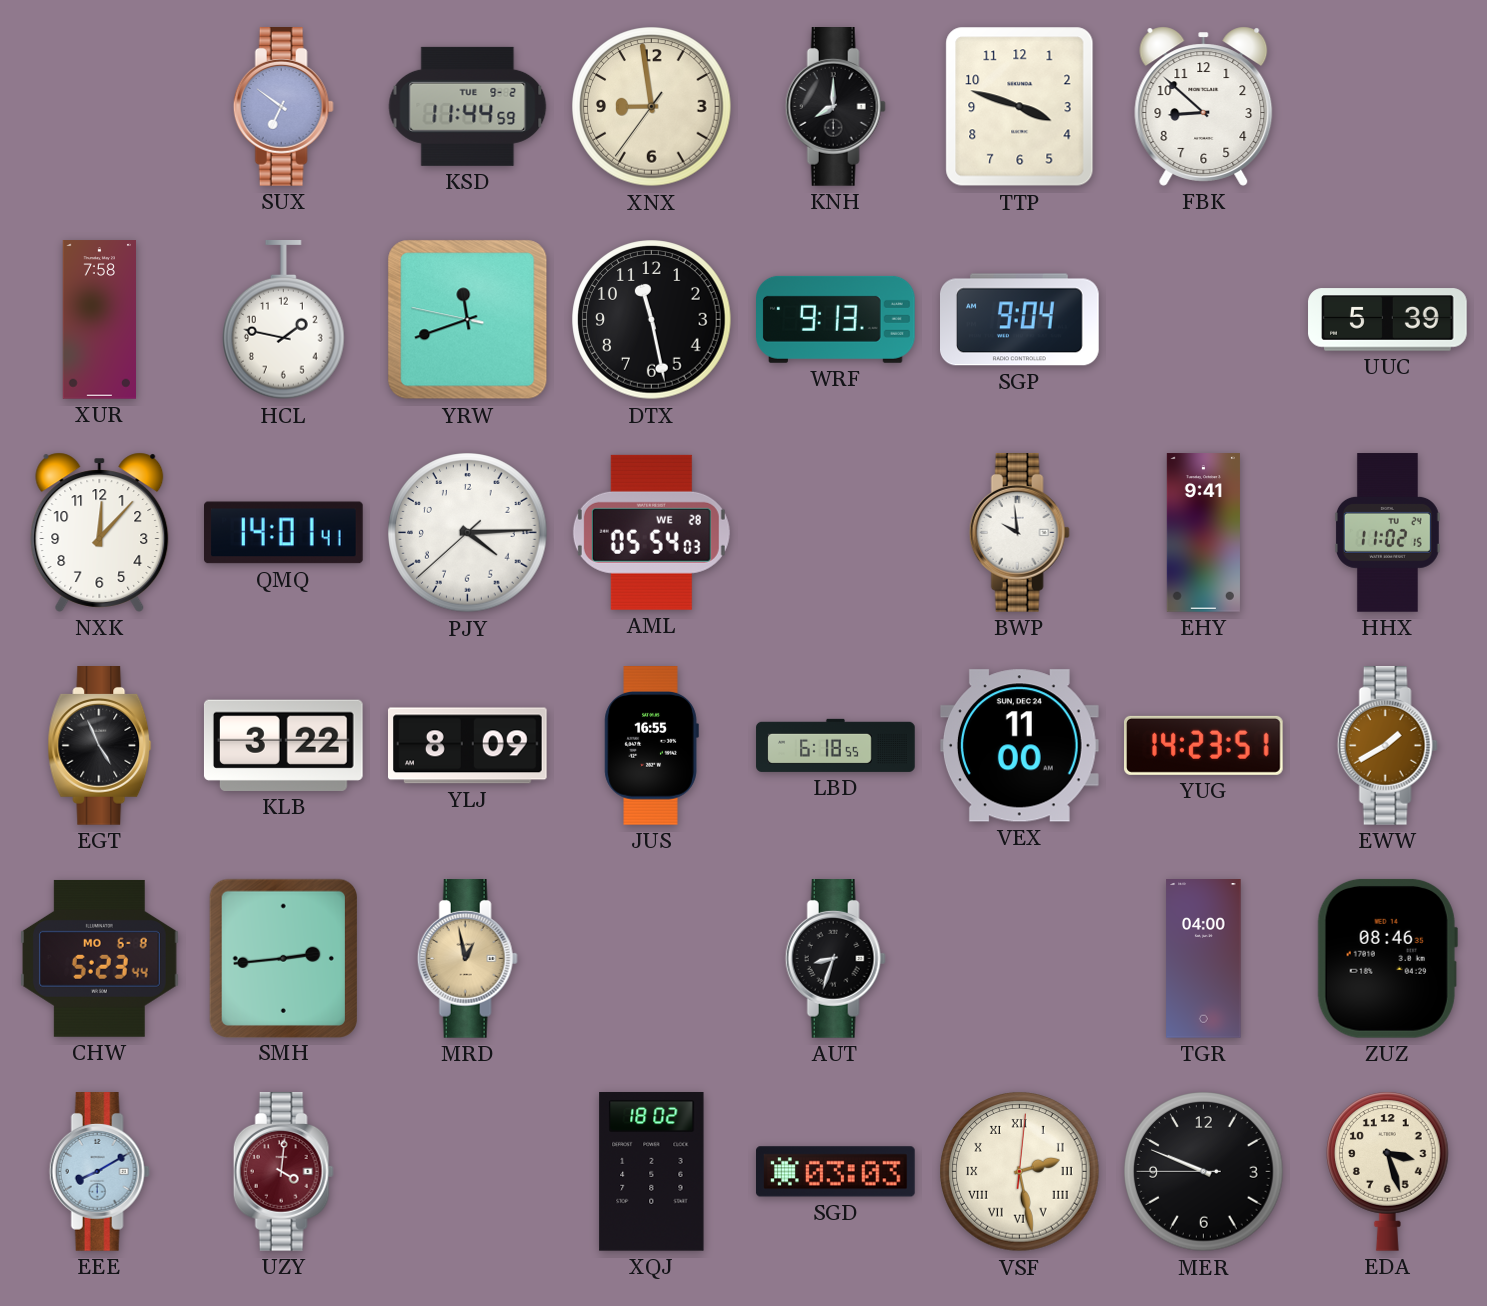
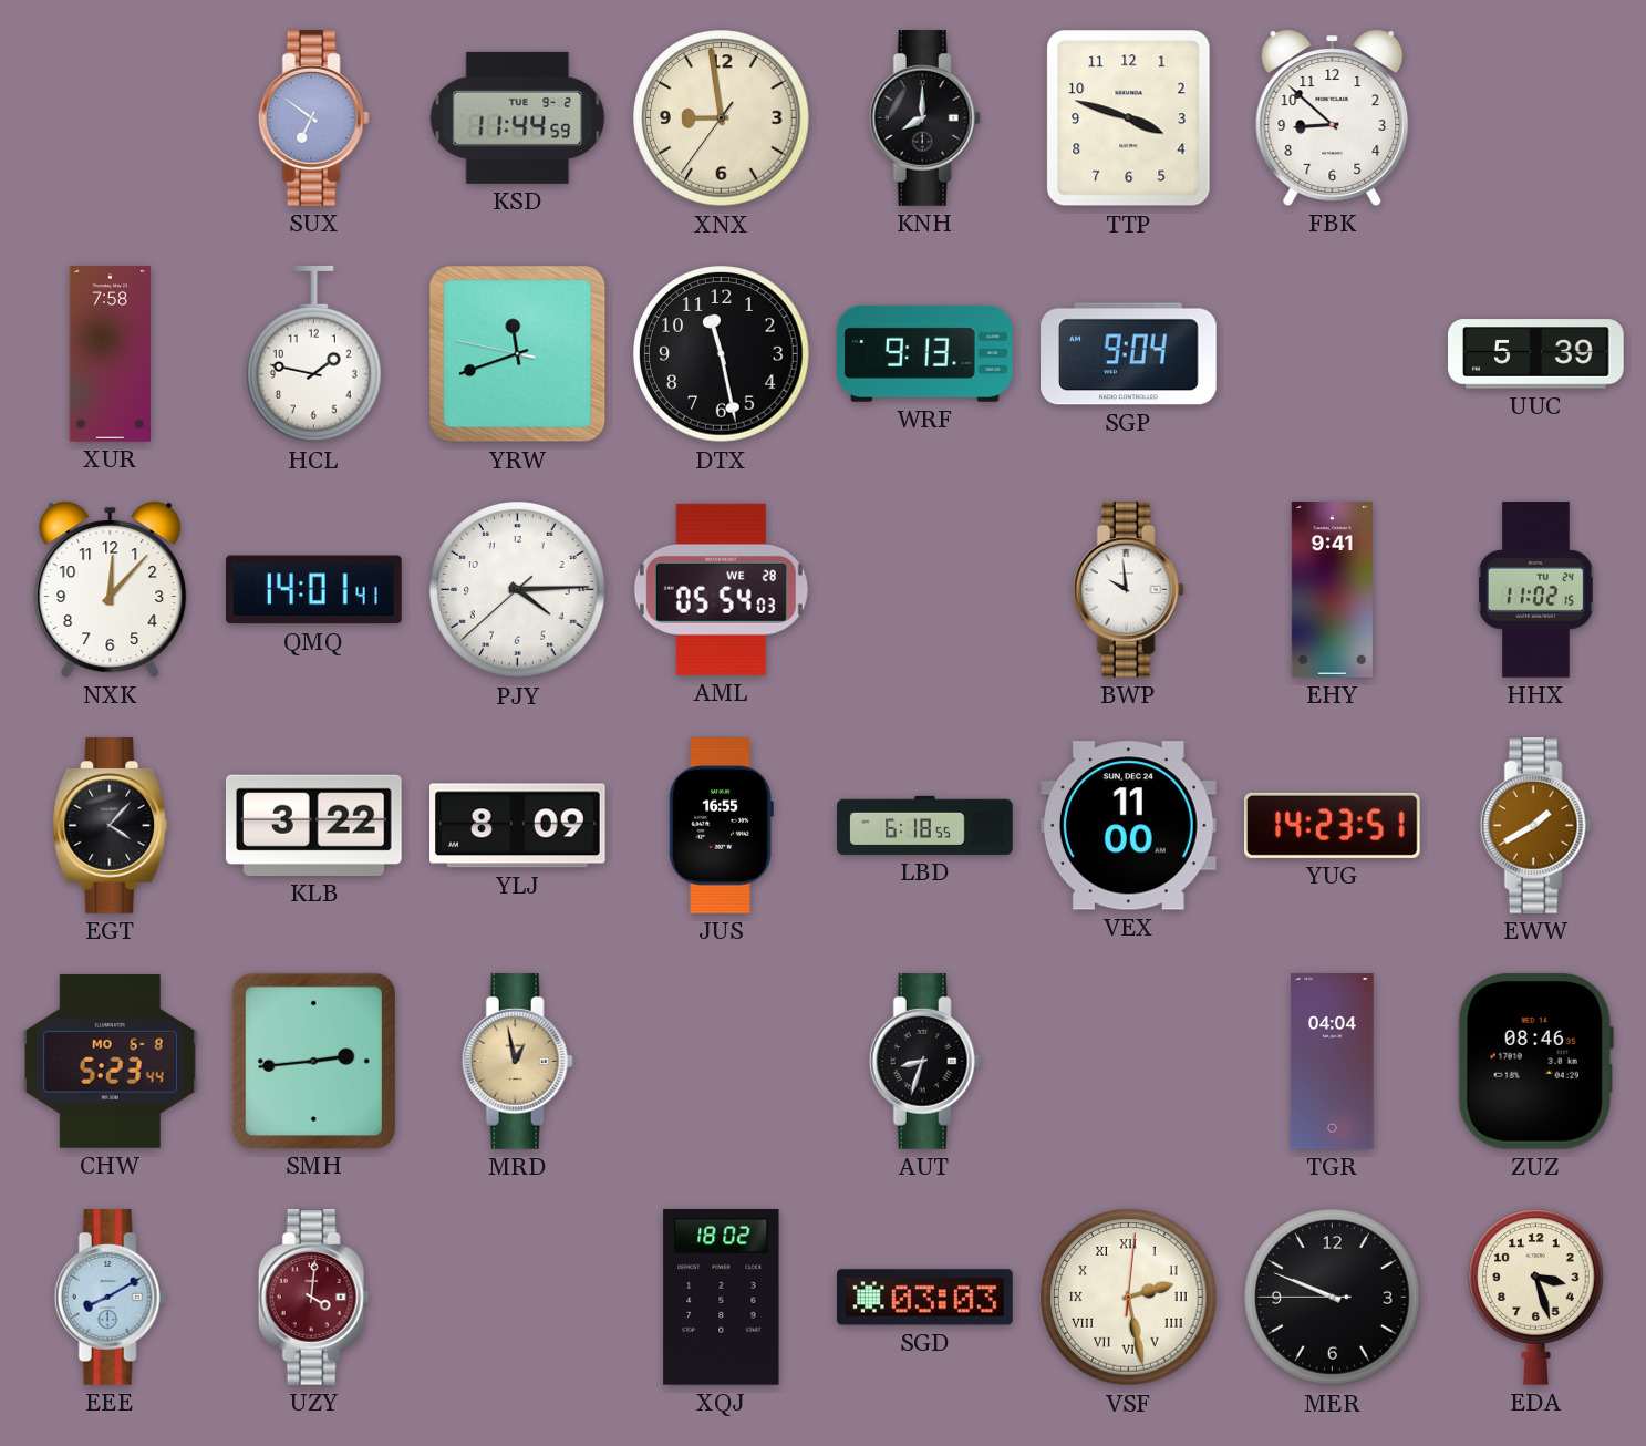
EGT: 4:56 -> 4:07
TGR: 04:00 -> 04:04
